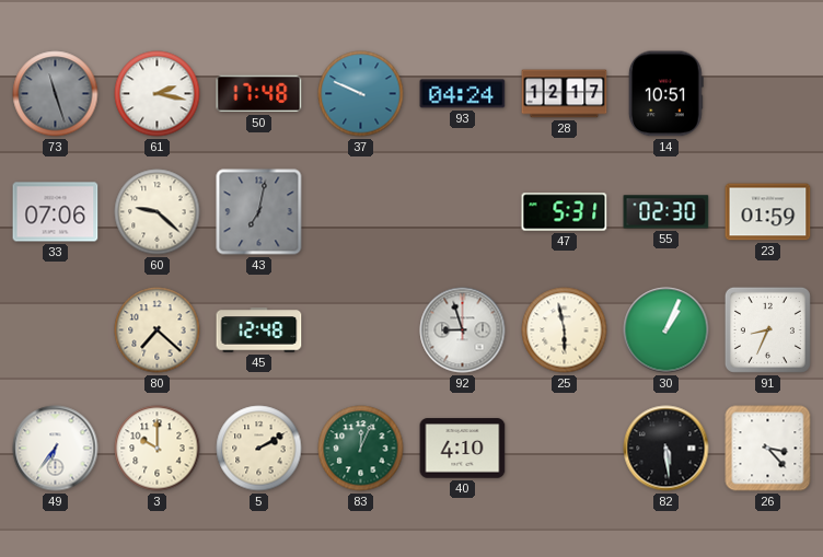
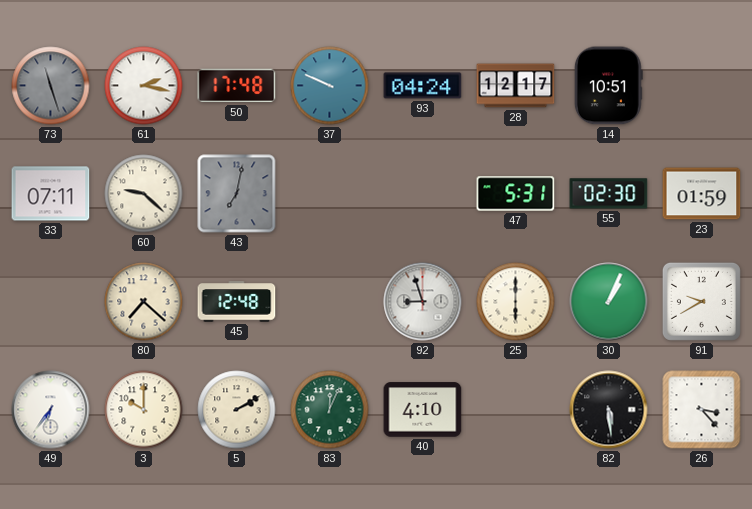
33: 07:06 -> 07:11
25: 5:58 -> 6:00
91: 8:34 -> 9:40
